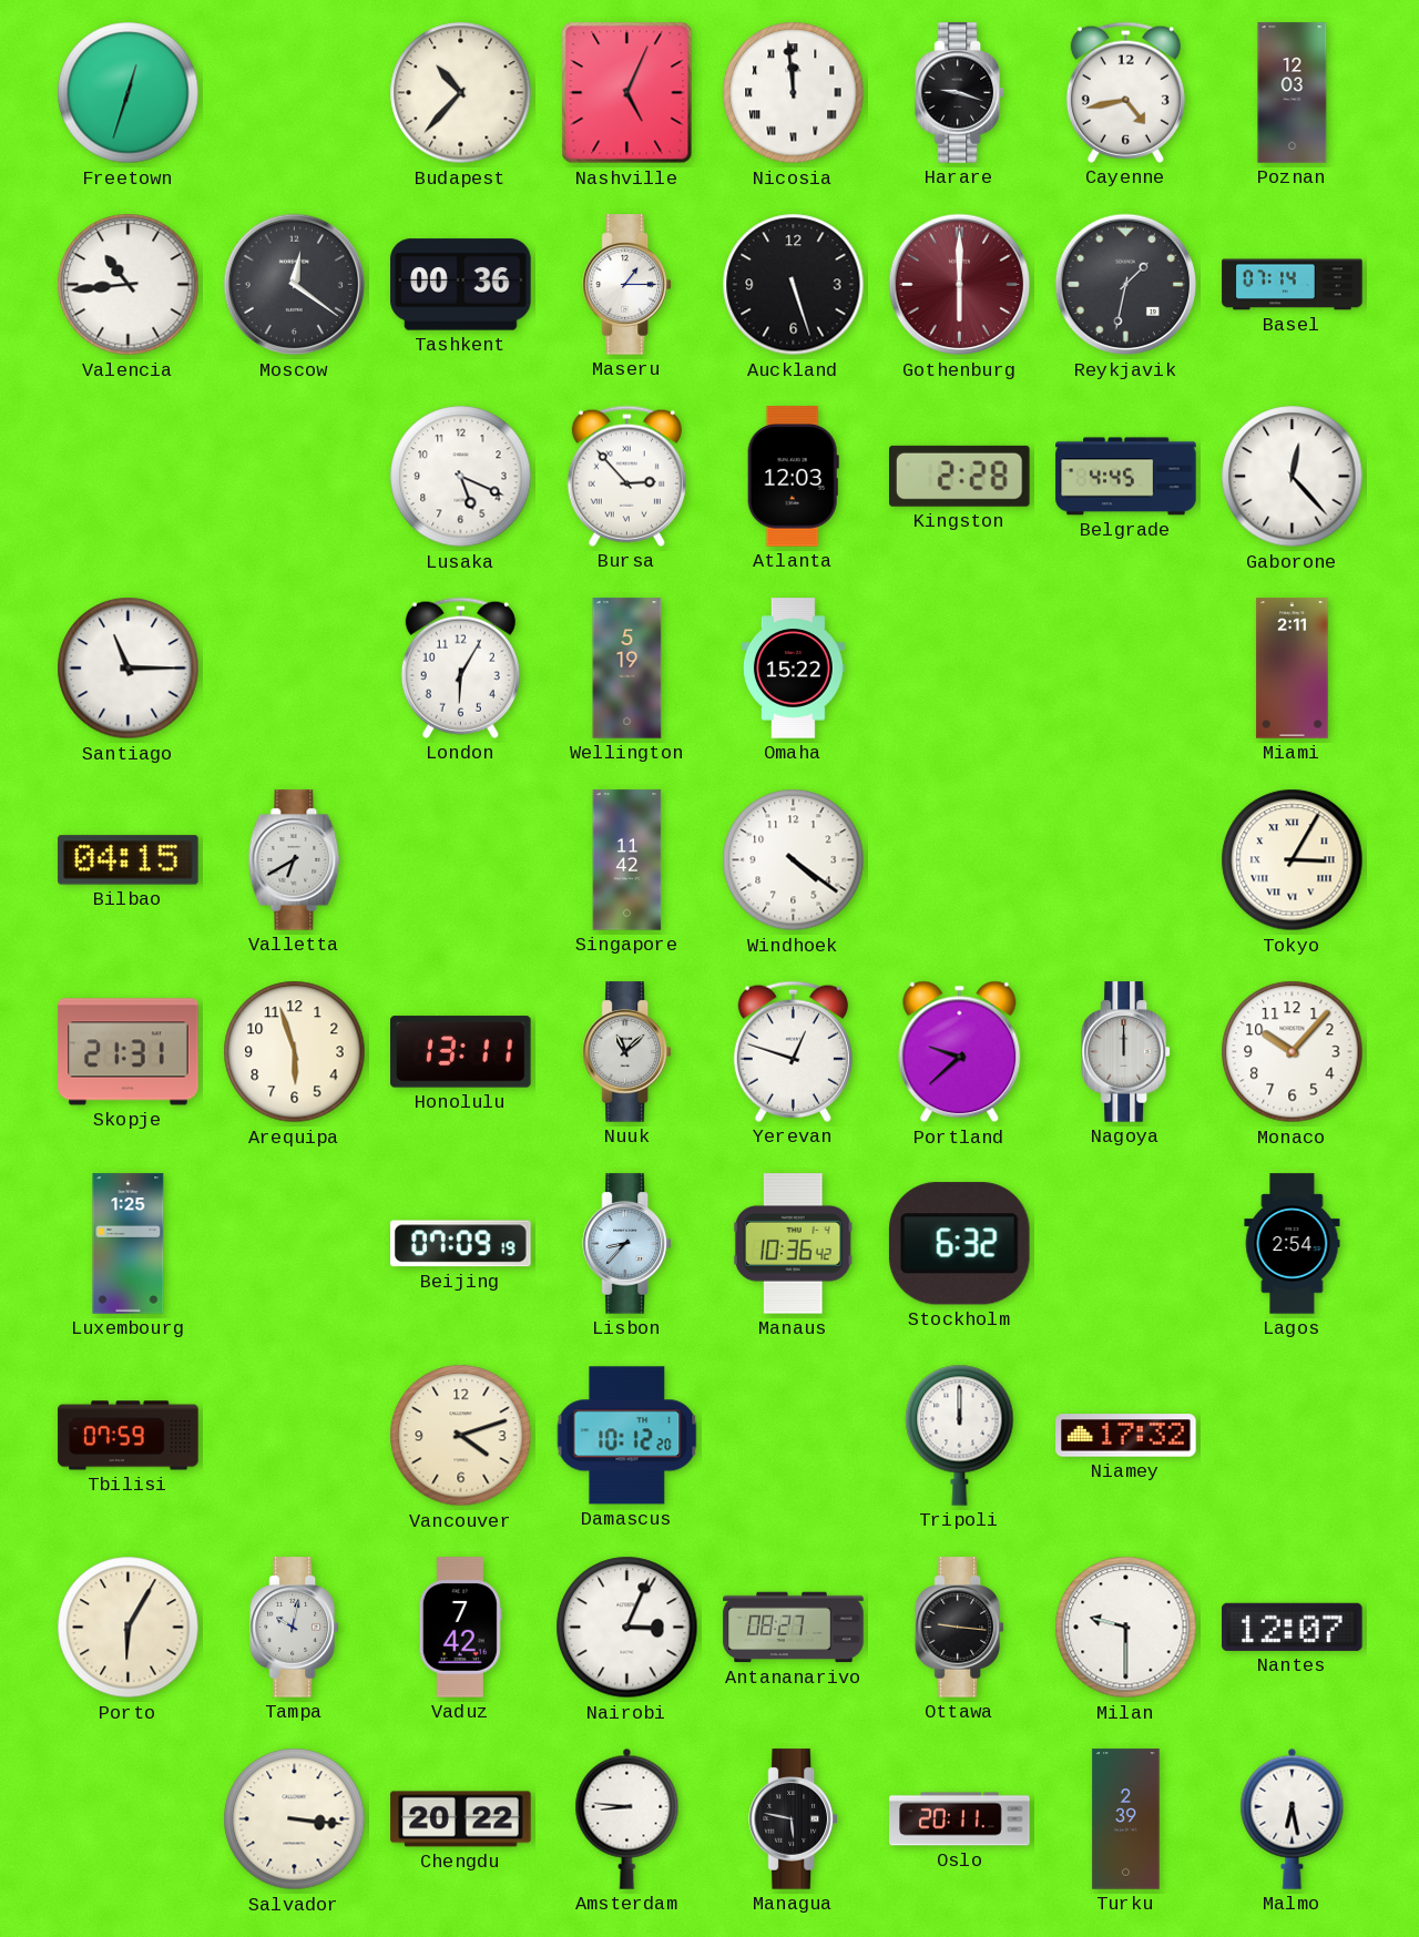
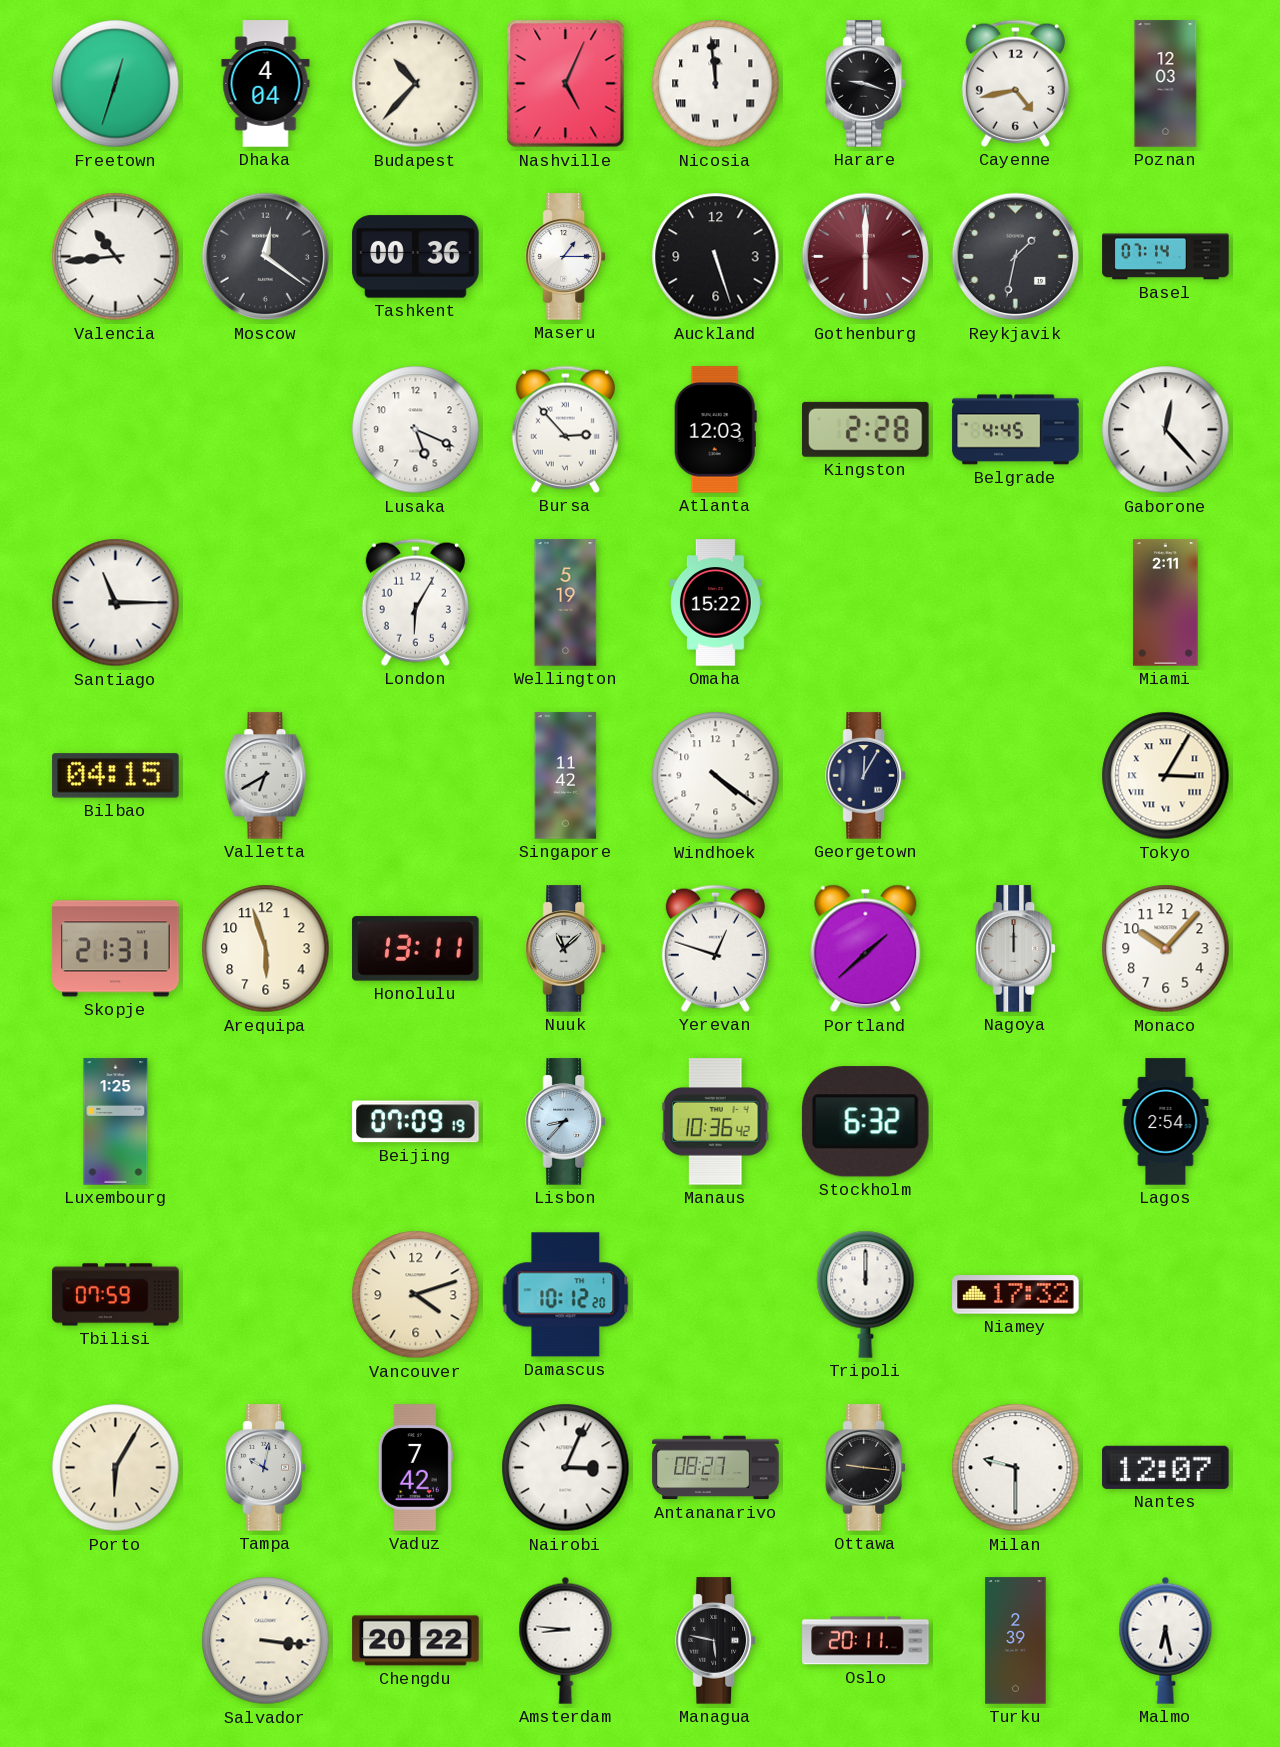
Dhaka: none -> 4:04
Georgetown: none -> 12:05
Portland: 9:38 -> 1:38
